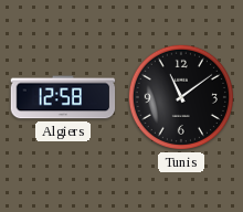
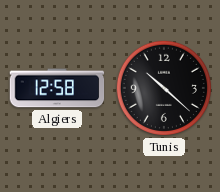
Tunis: 11:09 -> 10:22
